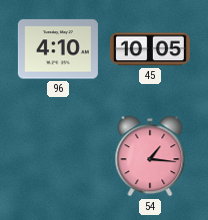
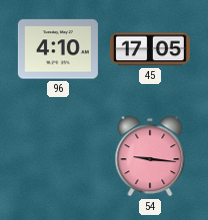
45: 10:05 -> 17:05
54: 1:16 -> 9:16
